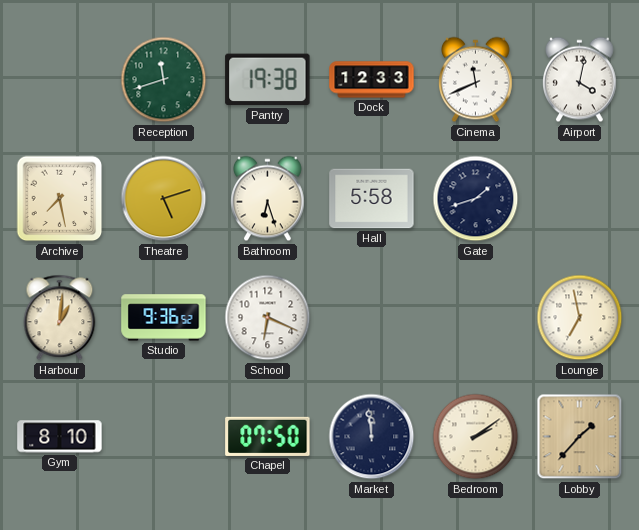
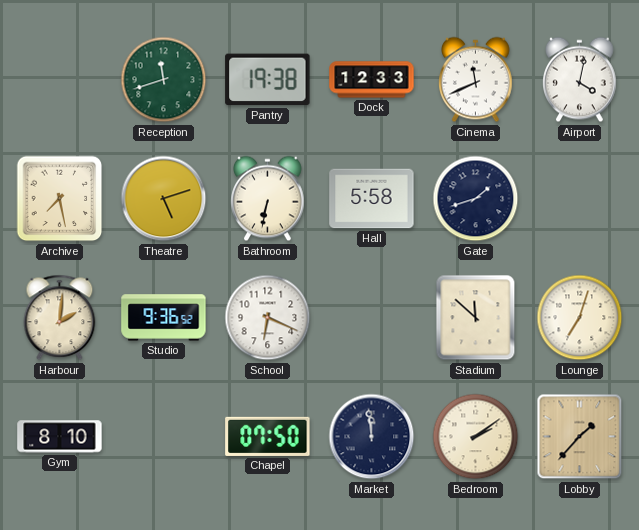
Bathroom: 6:27 -> 6:32
Harbour: 1:01 -> 2:01
Stadium: none -> 11:52
Lounge: 6:58 -> 7:03
